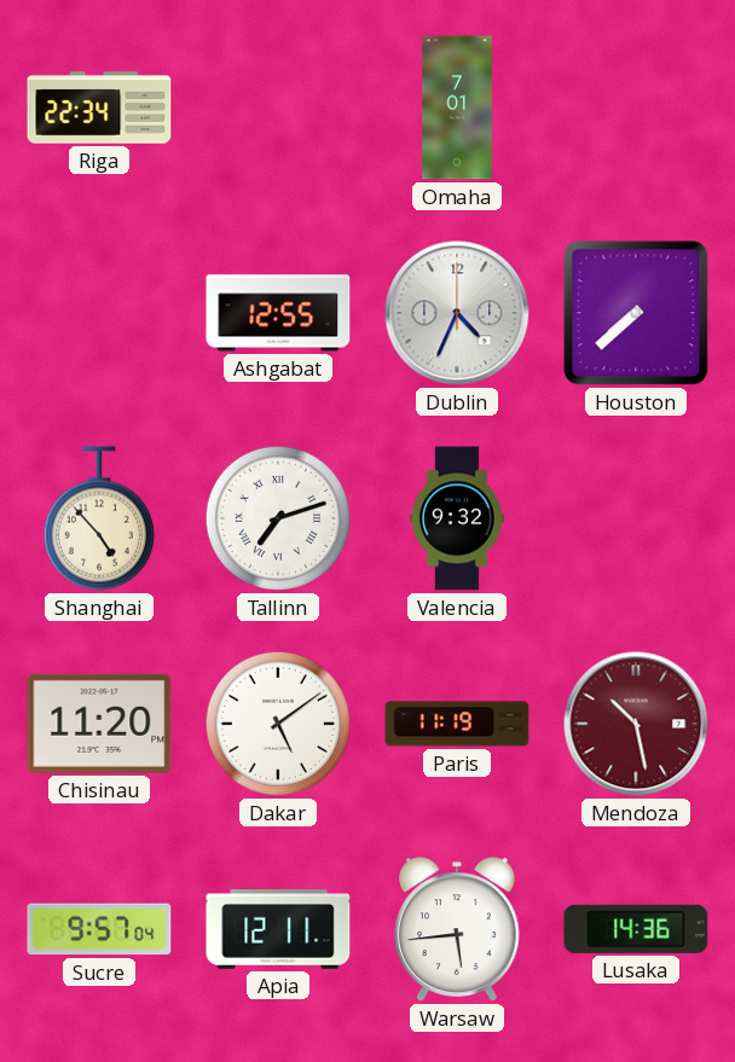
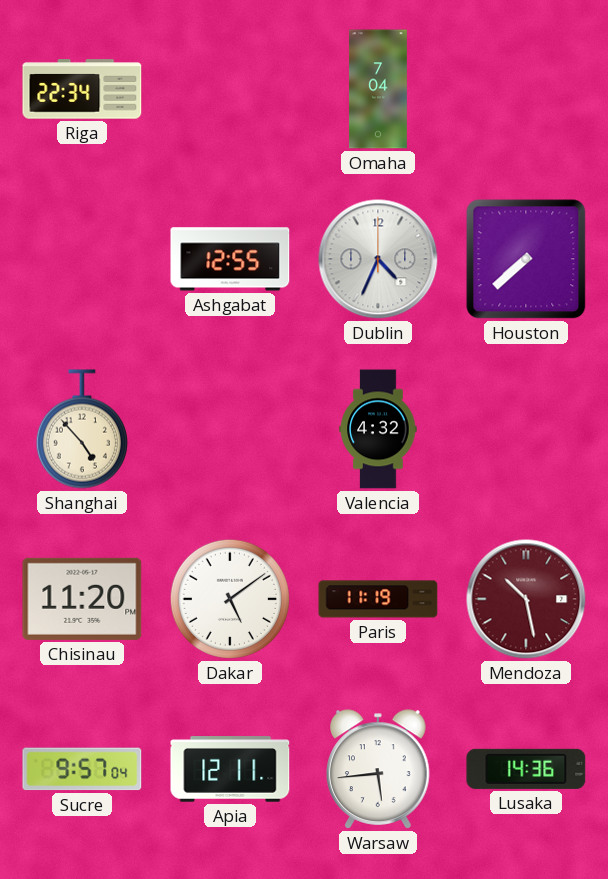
Omaha: 7:01 -> 7:04
Tallinn: 7:12 -> none
Valencia: 9:32 -> 4:32
